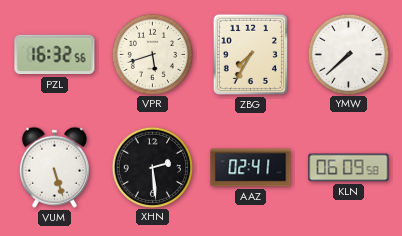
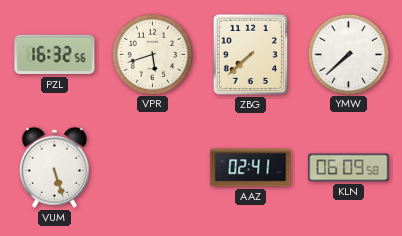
ZBG: 7:35 -> 7:38
XHN: 2:29 -> none
